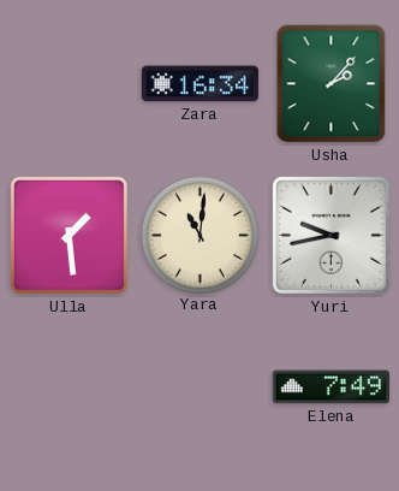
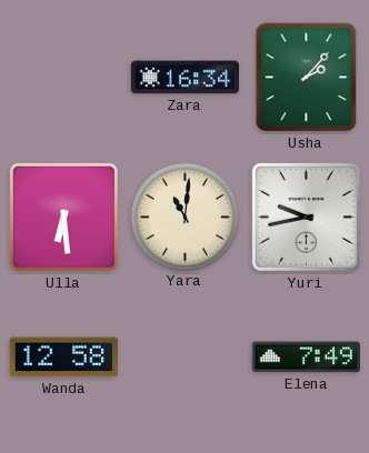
Ulla: 1:29 -> 6:29
Wanda: none -> 12:58
